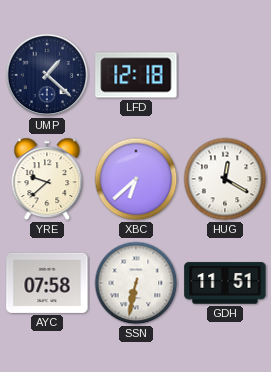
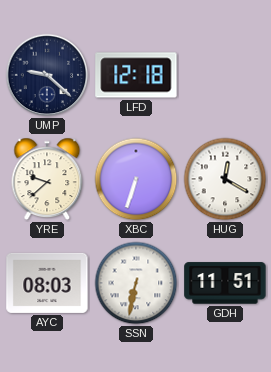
UMP: 1:22 -> 9:22
XBC: 6:38 -> 6:33
AYC: 07:58 -> 08:03
